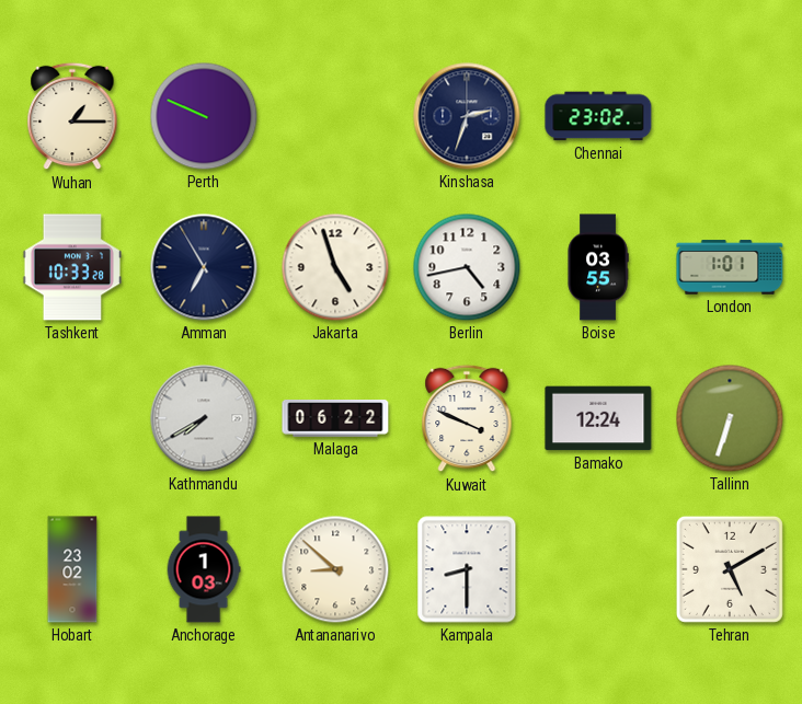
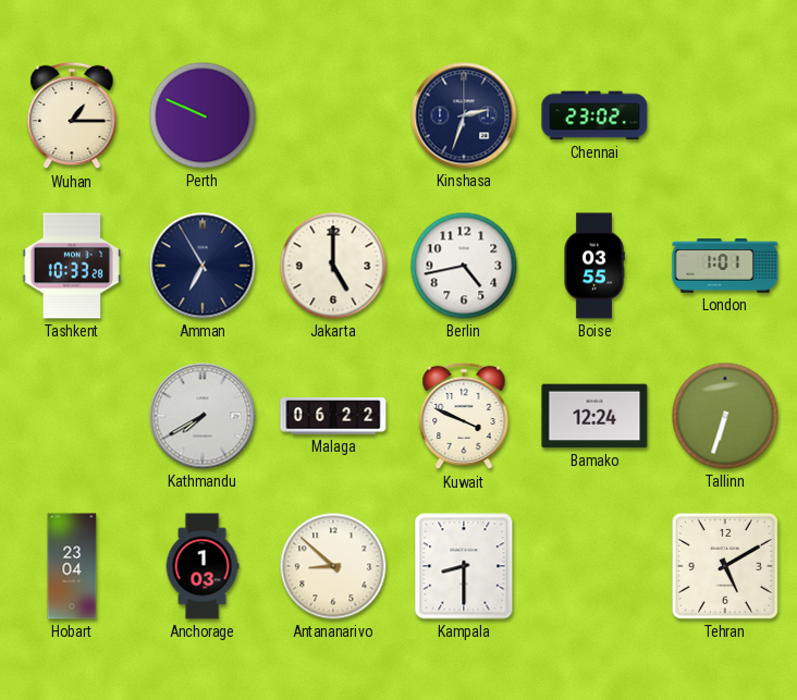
Jakarta: 4:57 -> 5:00
Hobart: 23:02 -> 23:04
